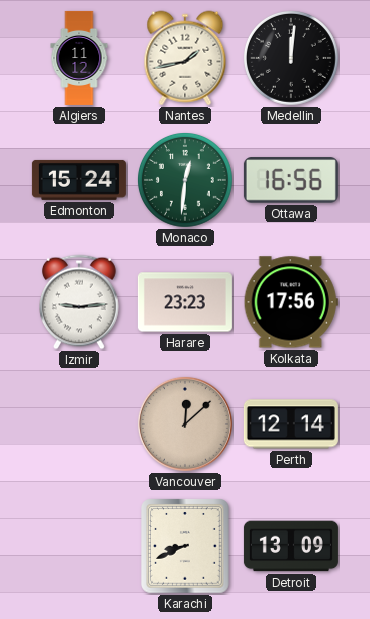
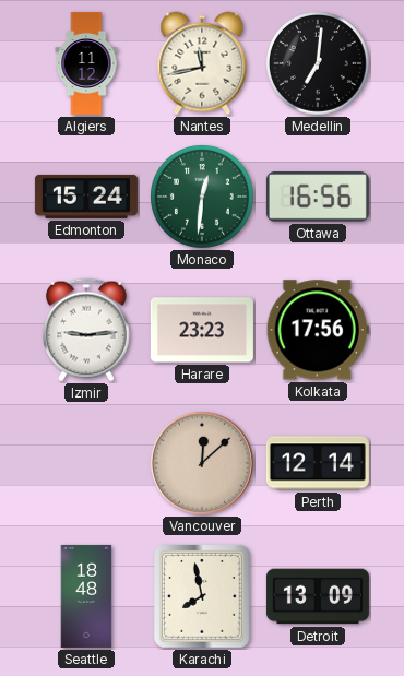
Nantes: 1:43 -> 11:43
Medellin: 12:01 -> 7:01
Seattle: none -> 18:48
Karachi: 8:41 -> 7:58
